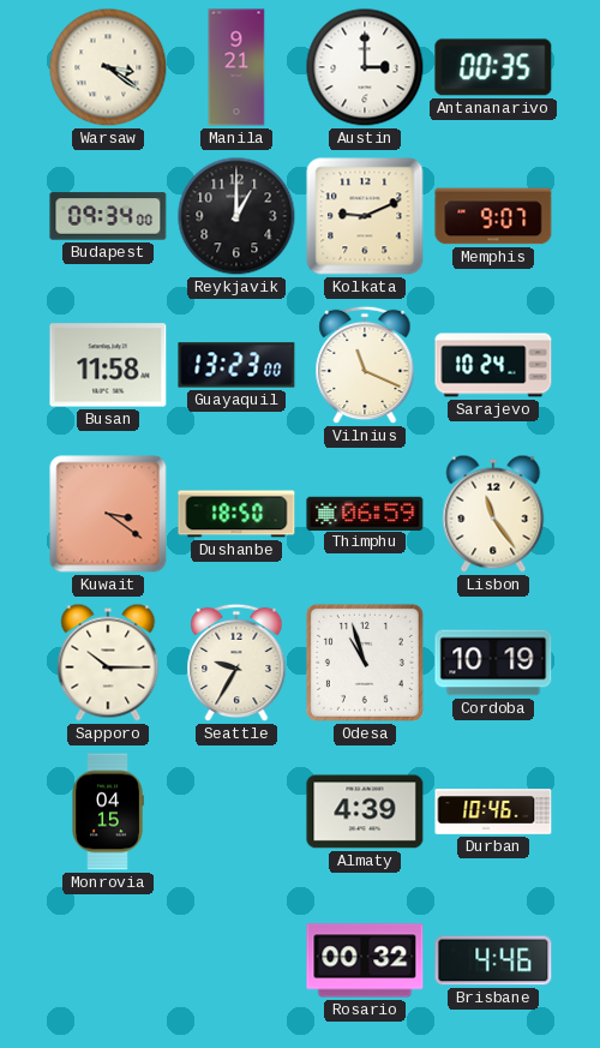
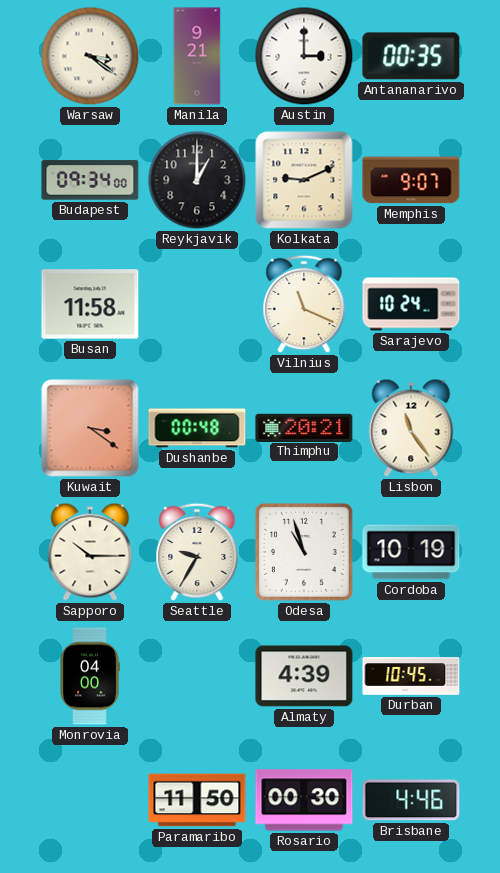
Guayaquil: 13:23 -> none
Dushanbe: 18:50 -> 00:48
Thimphu: 06:59 -> 20:21
Monrovia: 04:15 -> 04:00
Durban: 10:46 -> 10:45
Paramaribo: none -> 11:50
Rosario: 00:32 -> 00:30
